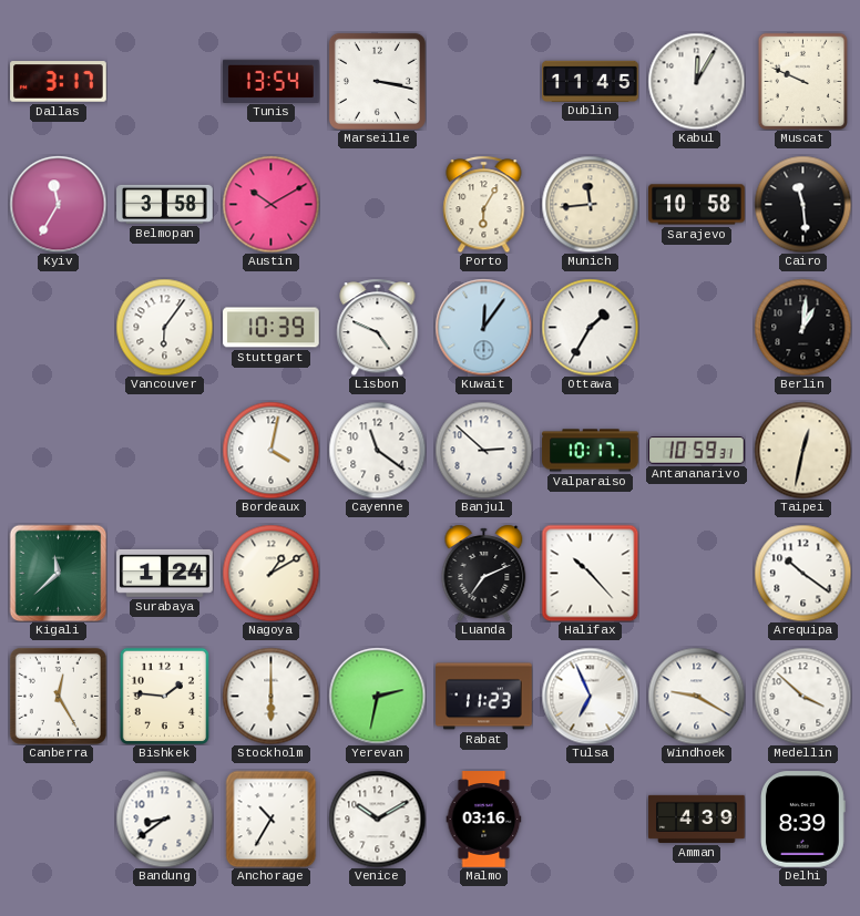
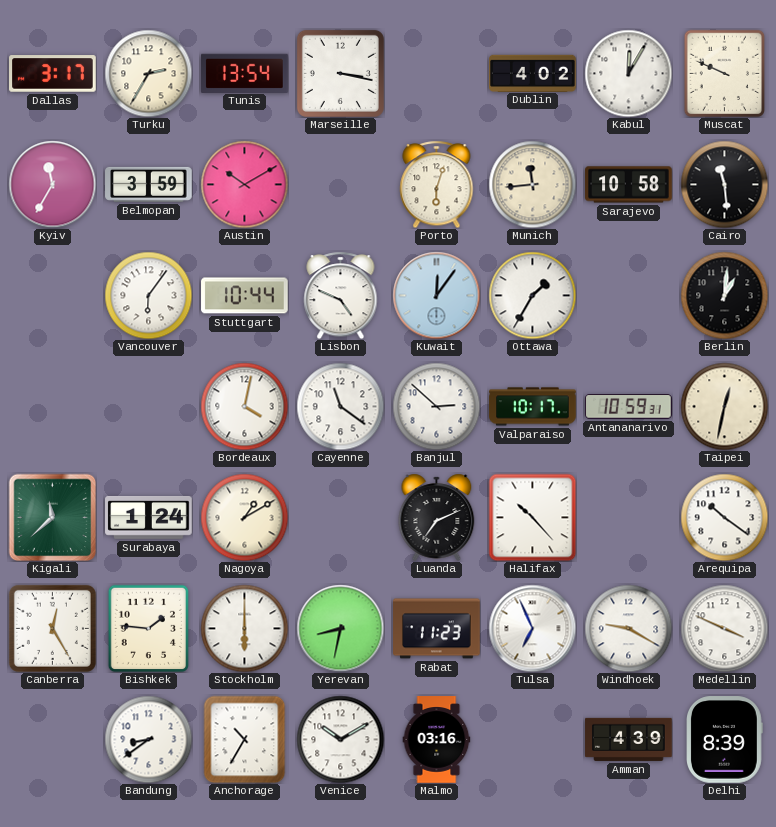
Turku: none -> 2:35
Dublin: 11:45 -> 4:02
Belmopan: 3:58 -> 3:59
Porto: 6:05 -> 6:03
Stuttgart: 10:39 -> 10:44
Yerevan: 2:32 -> 8:32
Medellin: 3:52 -> 3:49
